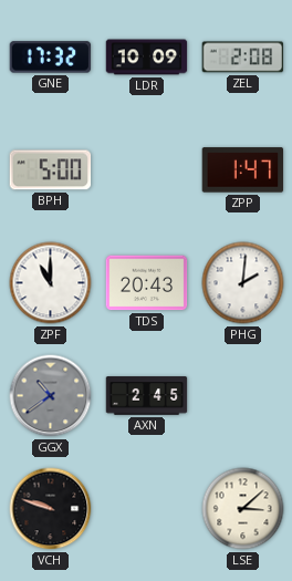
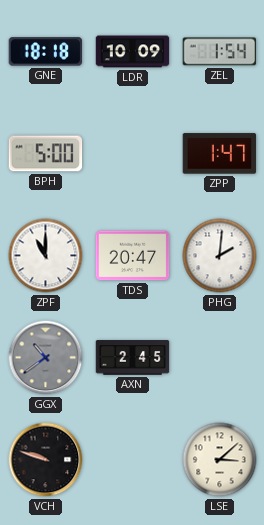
GNE: 17:32 -> 18:18
ZEL: 2:08 -> 1:54
TDS: 20:43 -> 20:47
